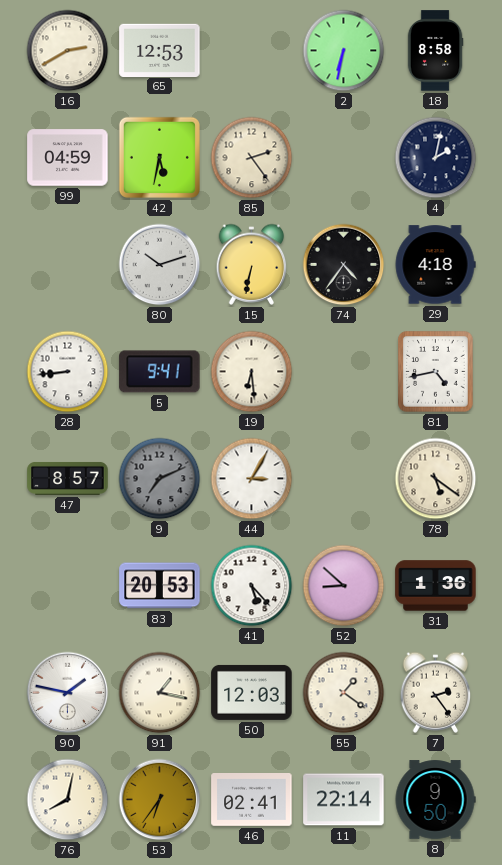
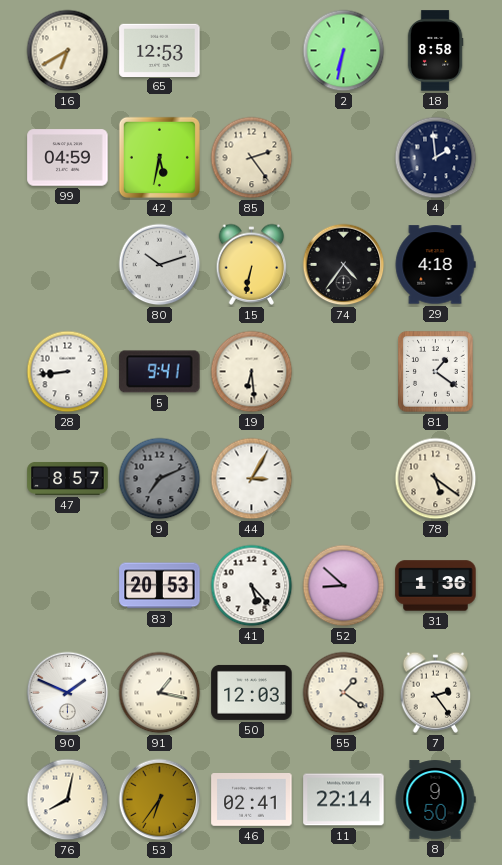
16: 2:40 -> 6:40
4: 2:02 -> 1:59
81: 4:43 -> 1:21
90: 1:47 -> 1:49
